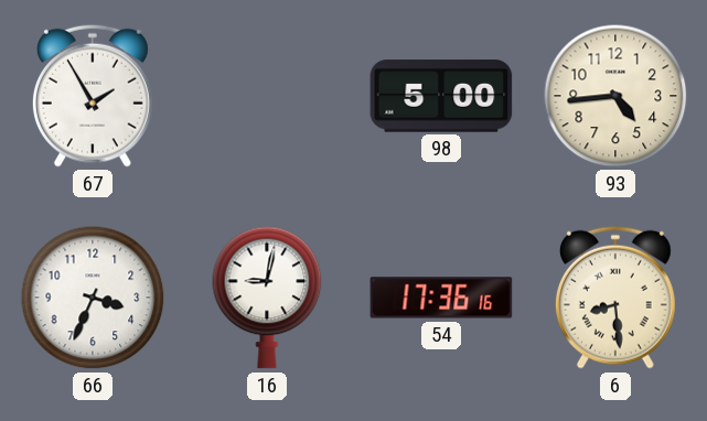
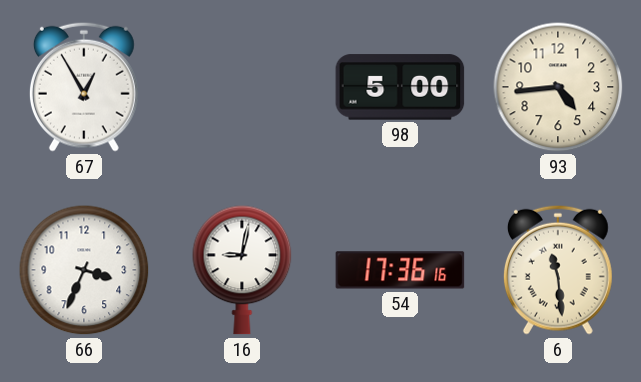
67: 1:55 -> 12:55
6: 8:29 -> 11:29
